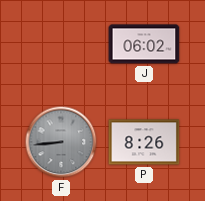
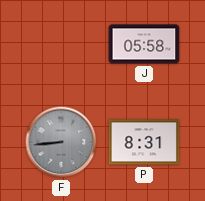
J: 06:02 -> 05:58
P: 8:26 -> 8:31
